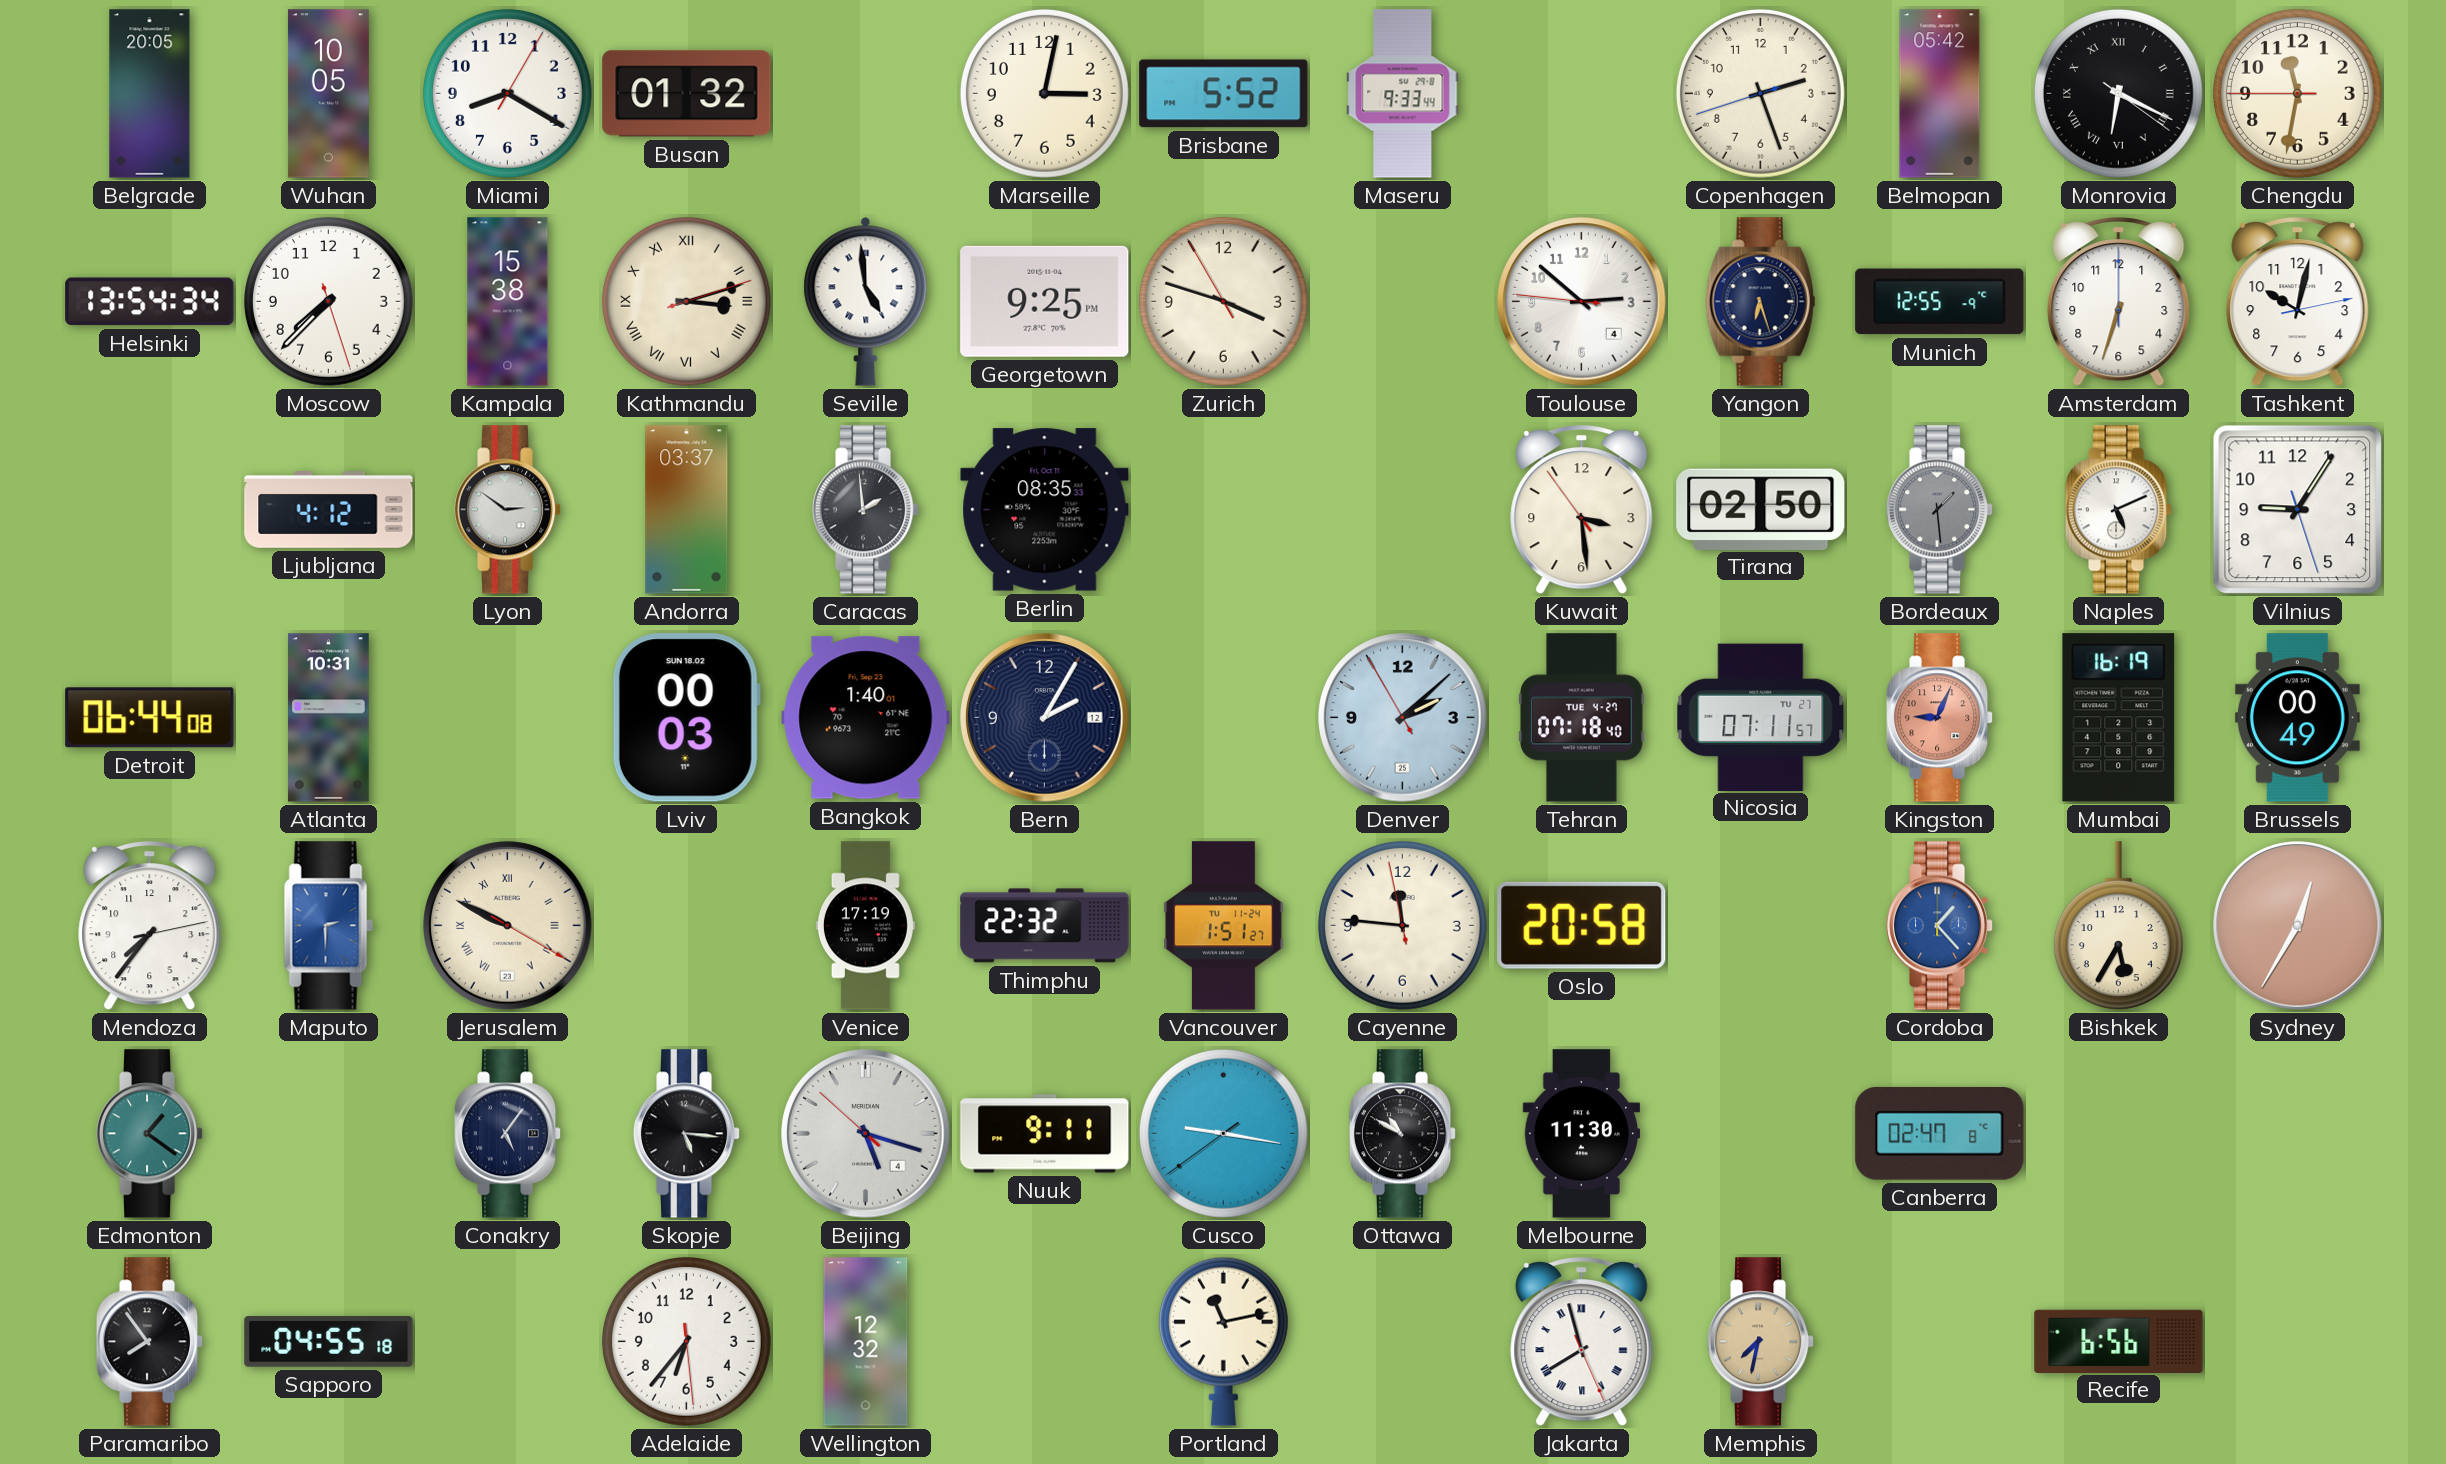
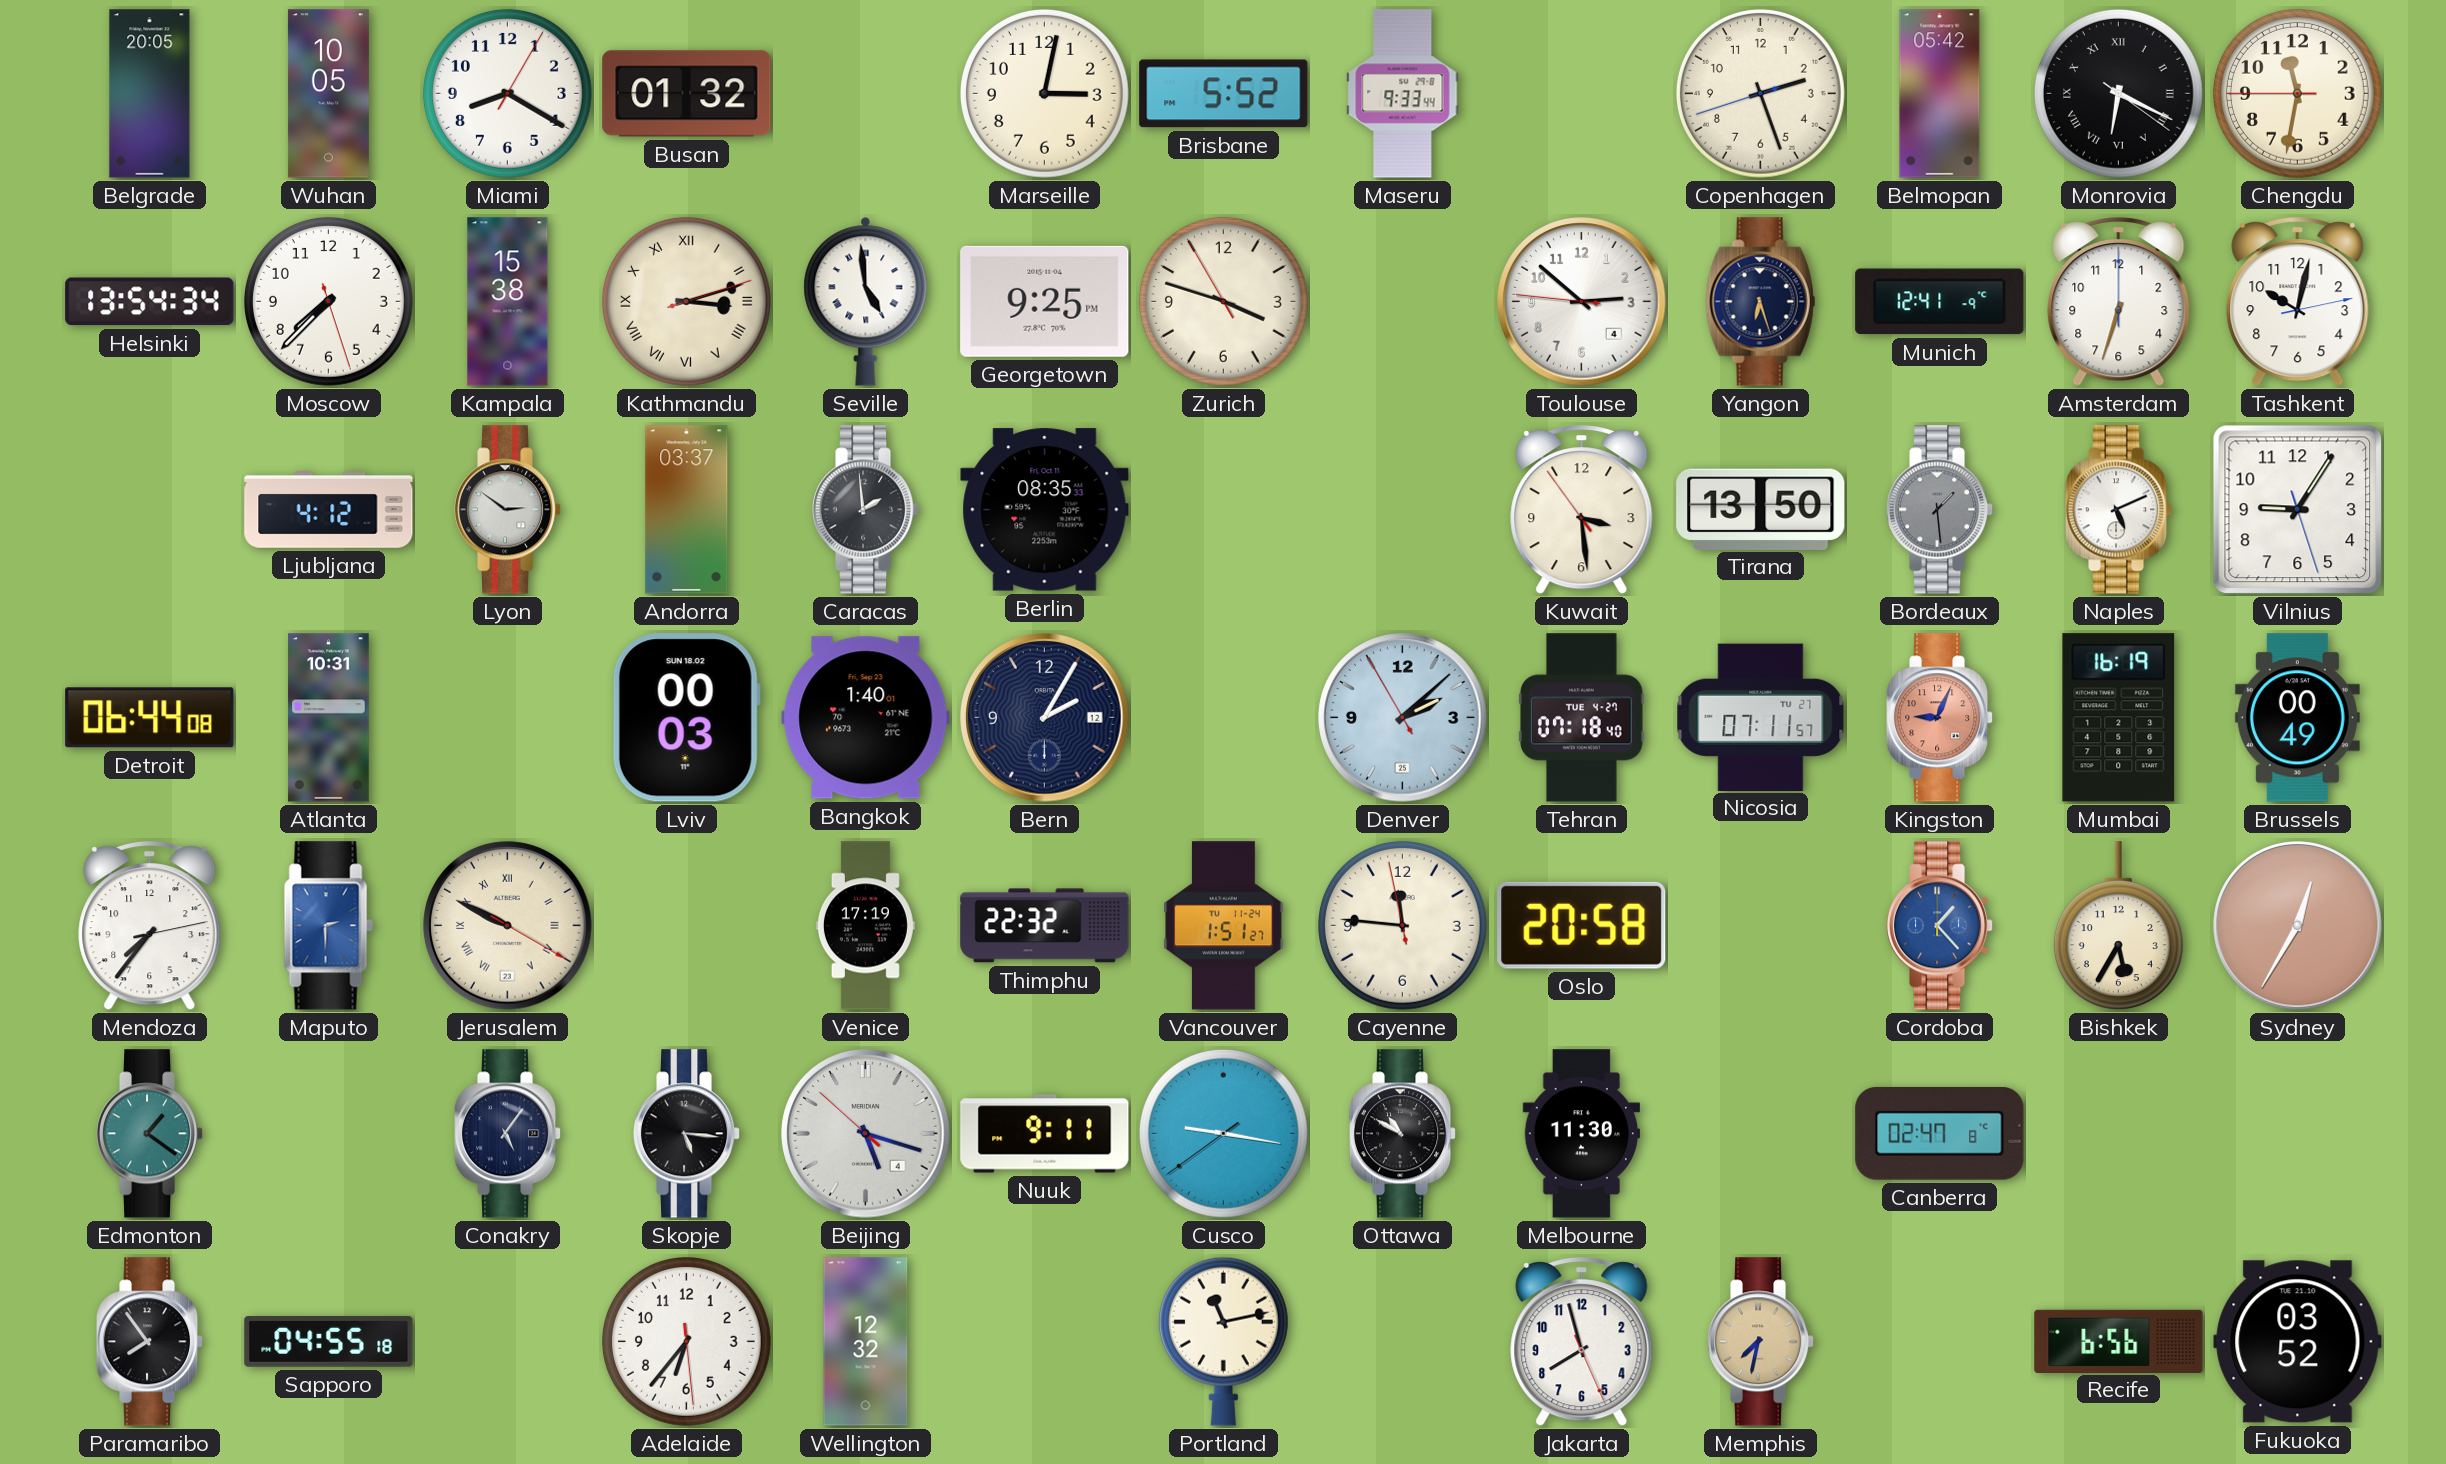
Munich: 12:55 -> 12:41
Tirana: 02:50 -> 13:50
Jakarta numerals: Roman -> Arabic
Fukuoka: none -> 03:52
